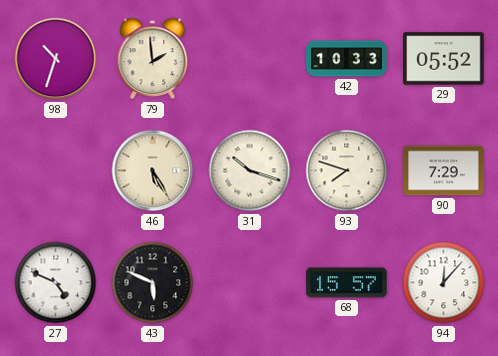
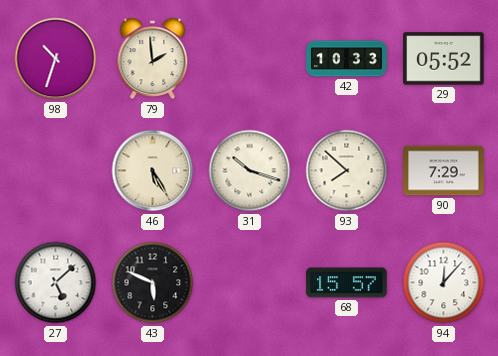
93: 7:48 -> 7:52
27: 4:49 -> 5:08
